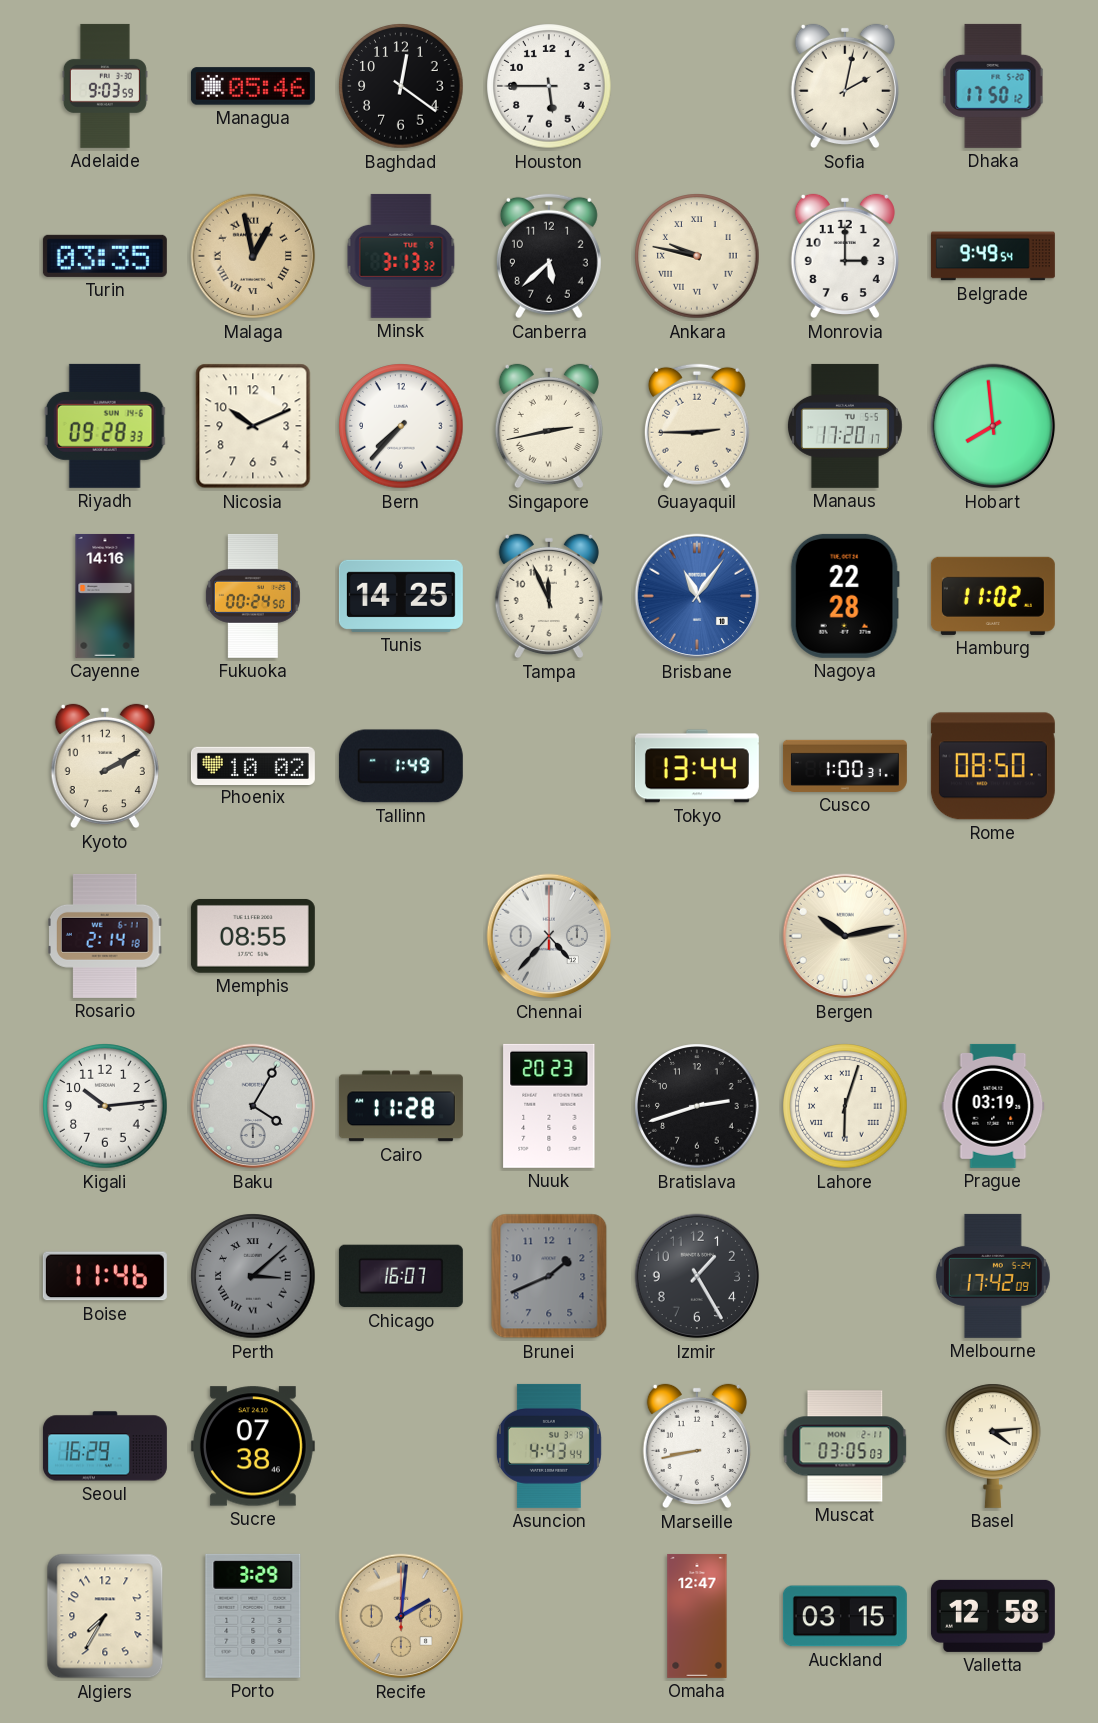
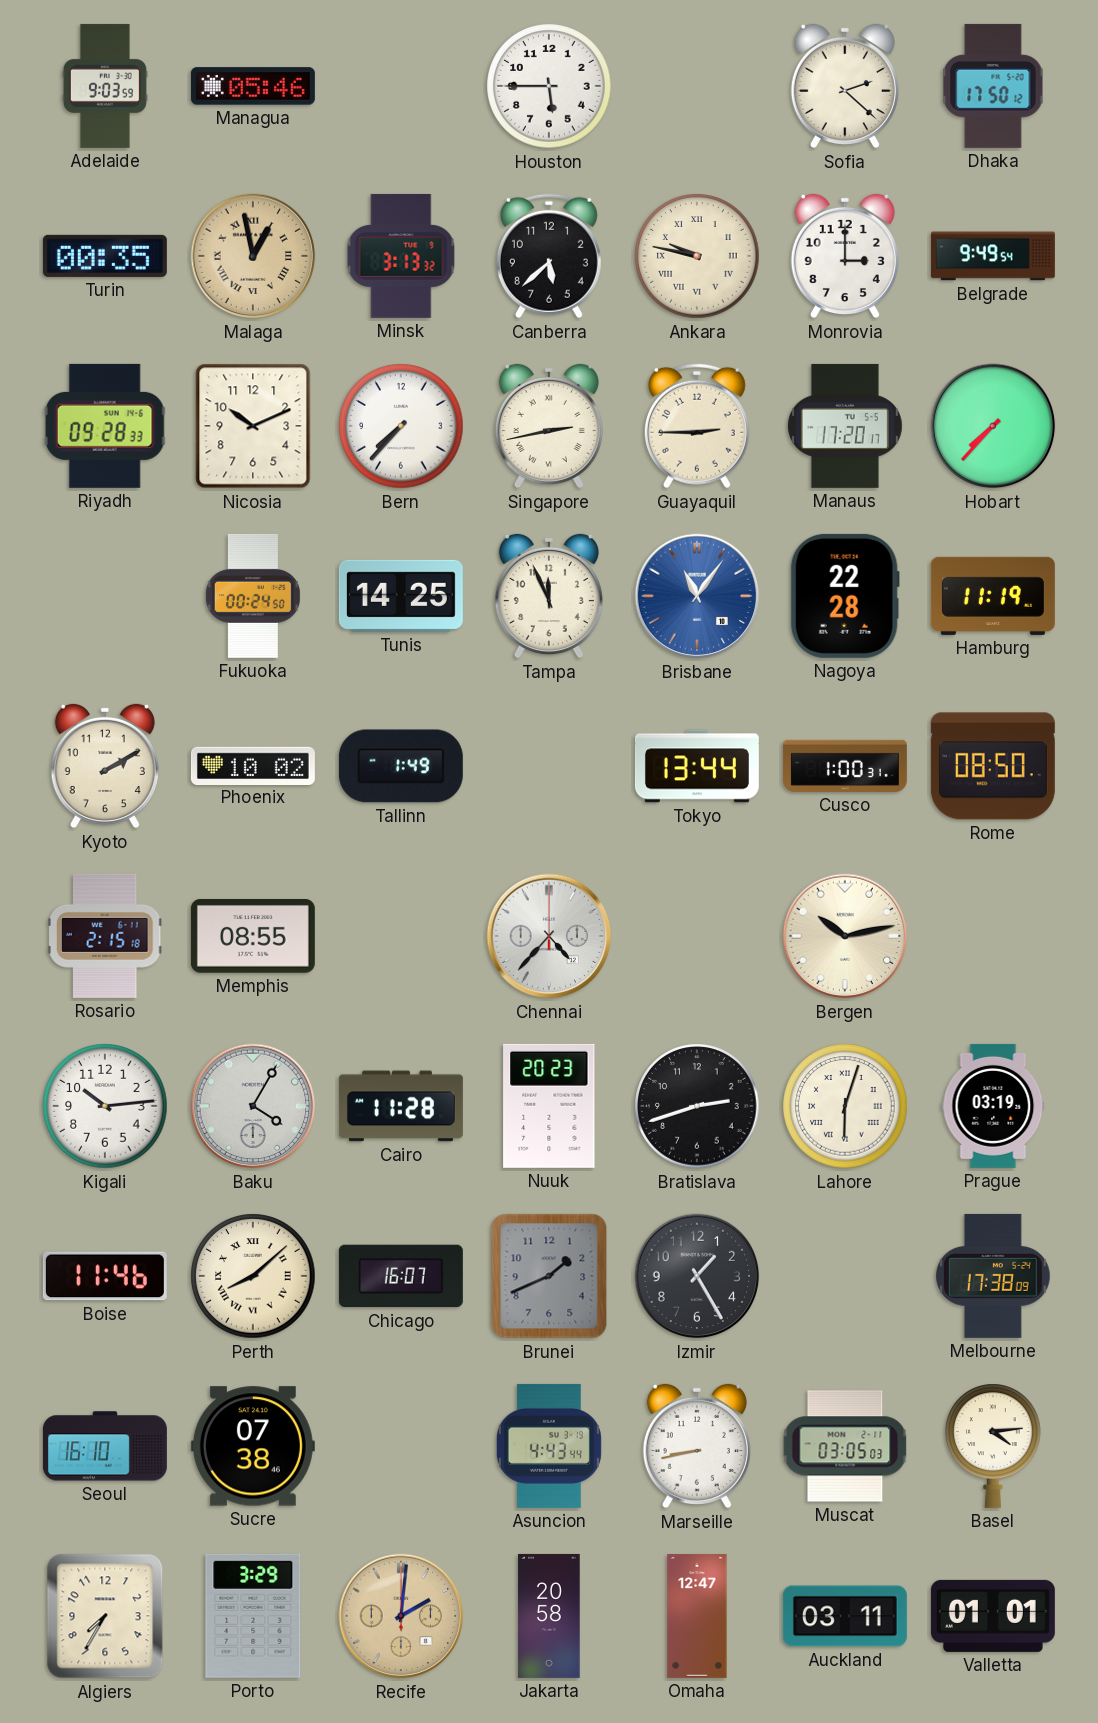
Baghdad: 12:21 -> none
Sofia: 2:02 -> 2:22
Turin: 03:35 -> 00:35
Hobart: 7:59 -> 7:37
Cayenne: 14:16 -> none
Hamburg: 11:02 -> 11:19
Rosario: 2:14 -> 2:15
Perth: 3:08 -> 8:08
Perth dial: grey -> cream
Melbourne: 17:42 -> 17:38
Seoul: 16:29 -> 16:10
Jakarta: none -> 20:58
Auckland: 03:15 -> 03:11
Valletta: 12:58 -> 01:01
